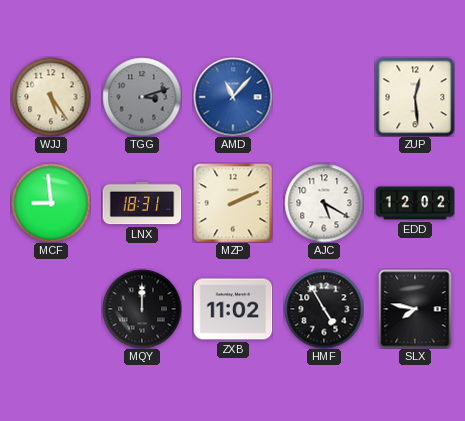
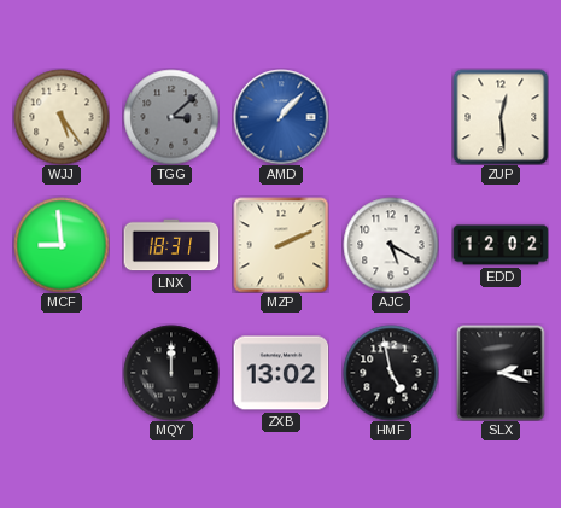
TGG: 3:12 -> 3:08
AMD: 11:07 -> 1:07
ZXB: 11:02 -> 13:02
HMF: 4:55 -> 4:58
SLX: 7:47 -> 2:18
